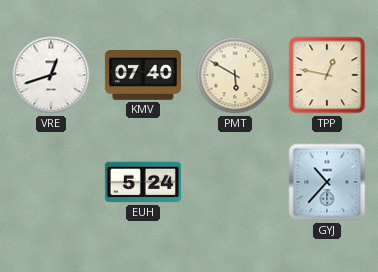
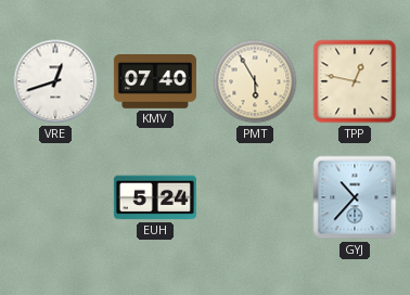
PMT: 5:50 -> 5:55
